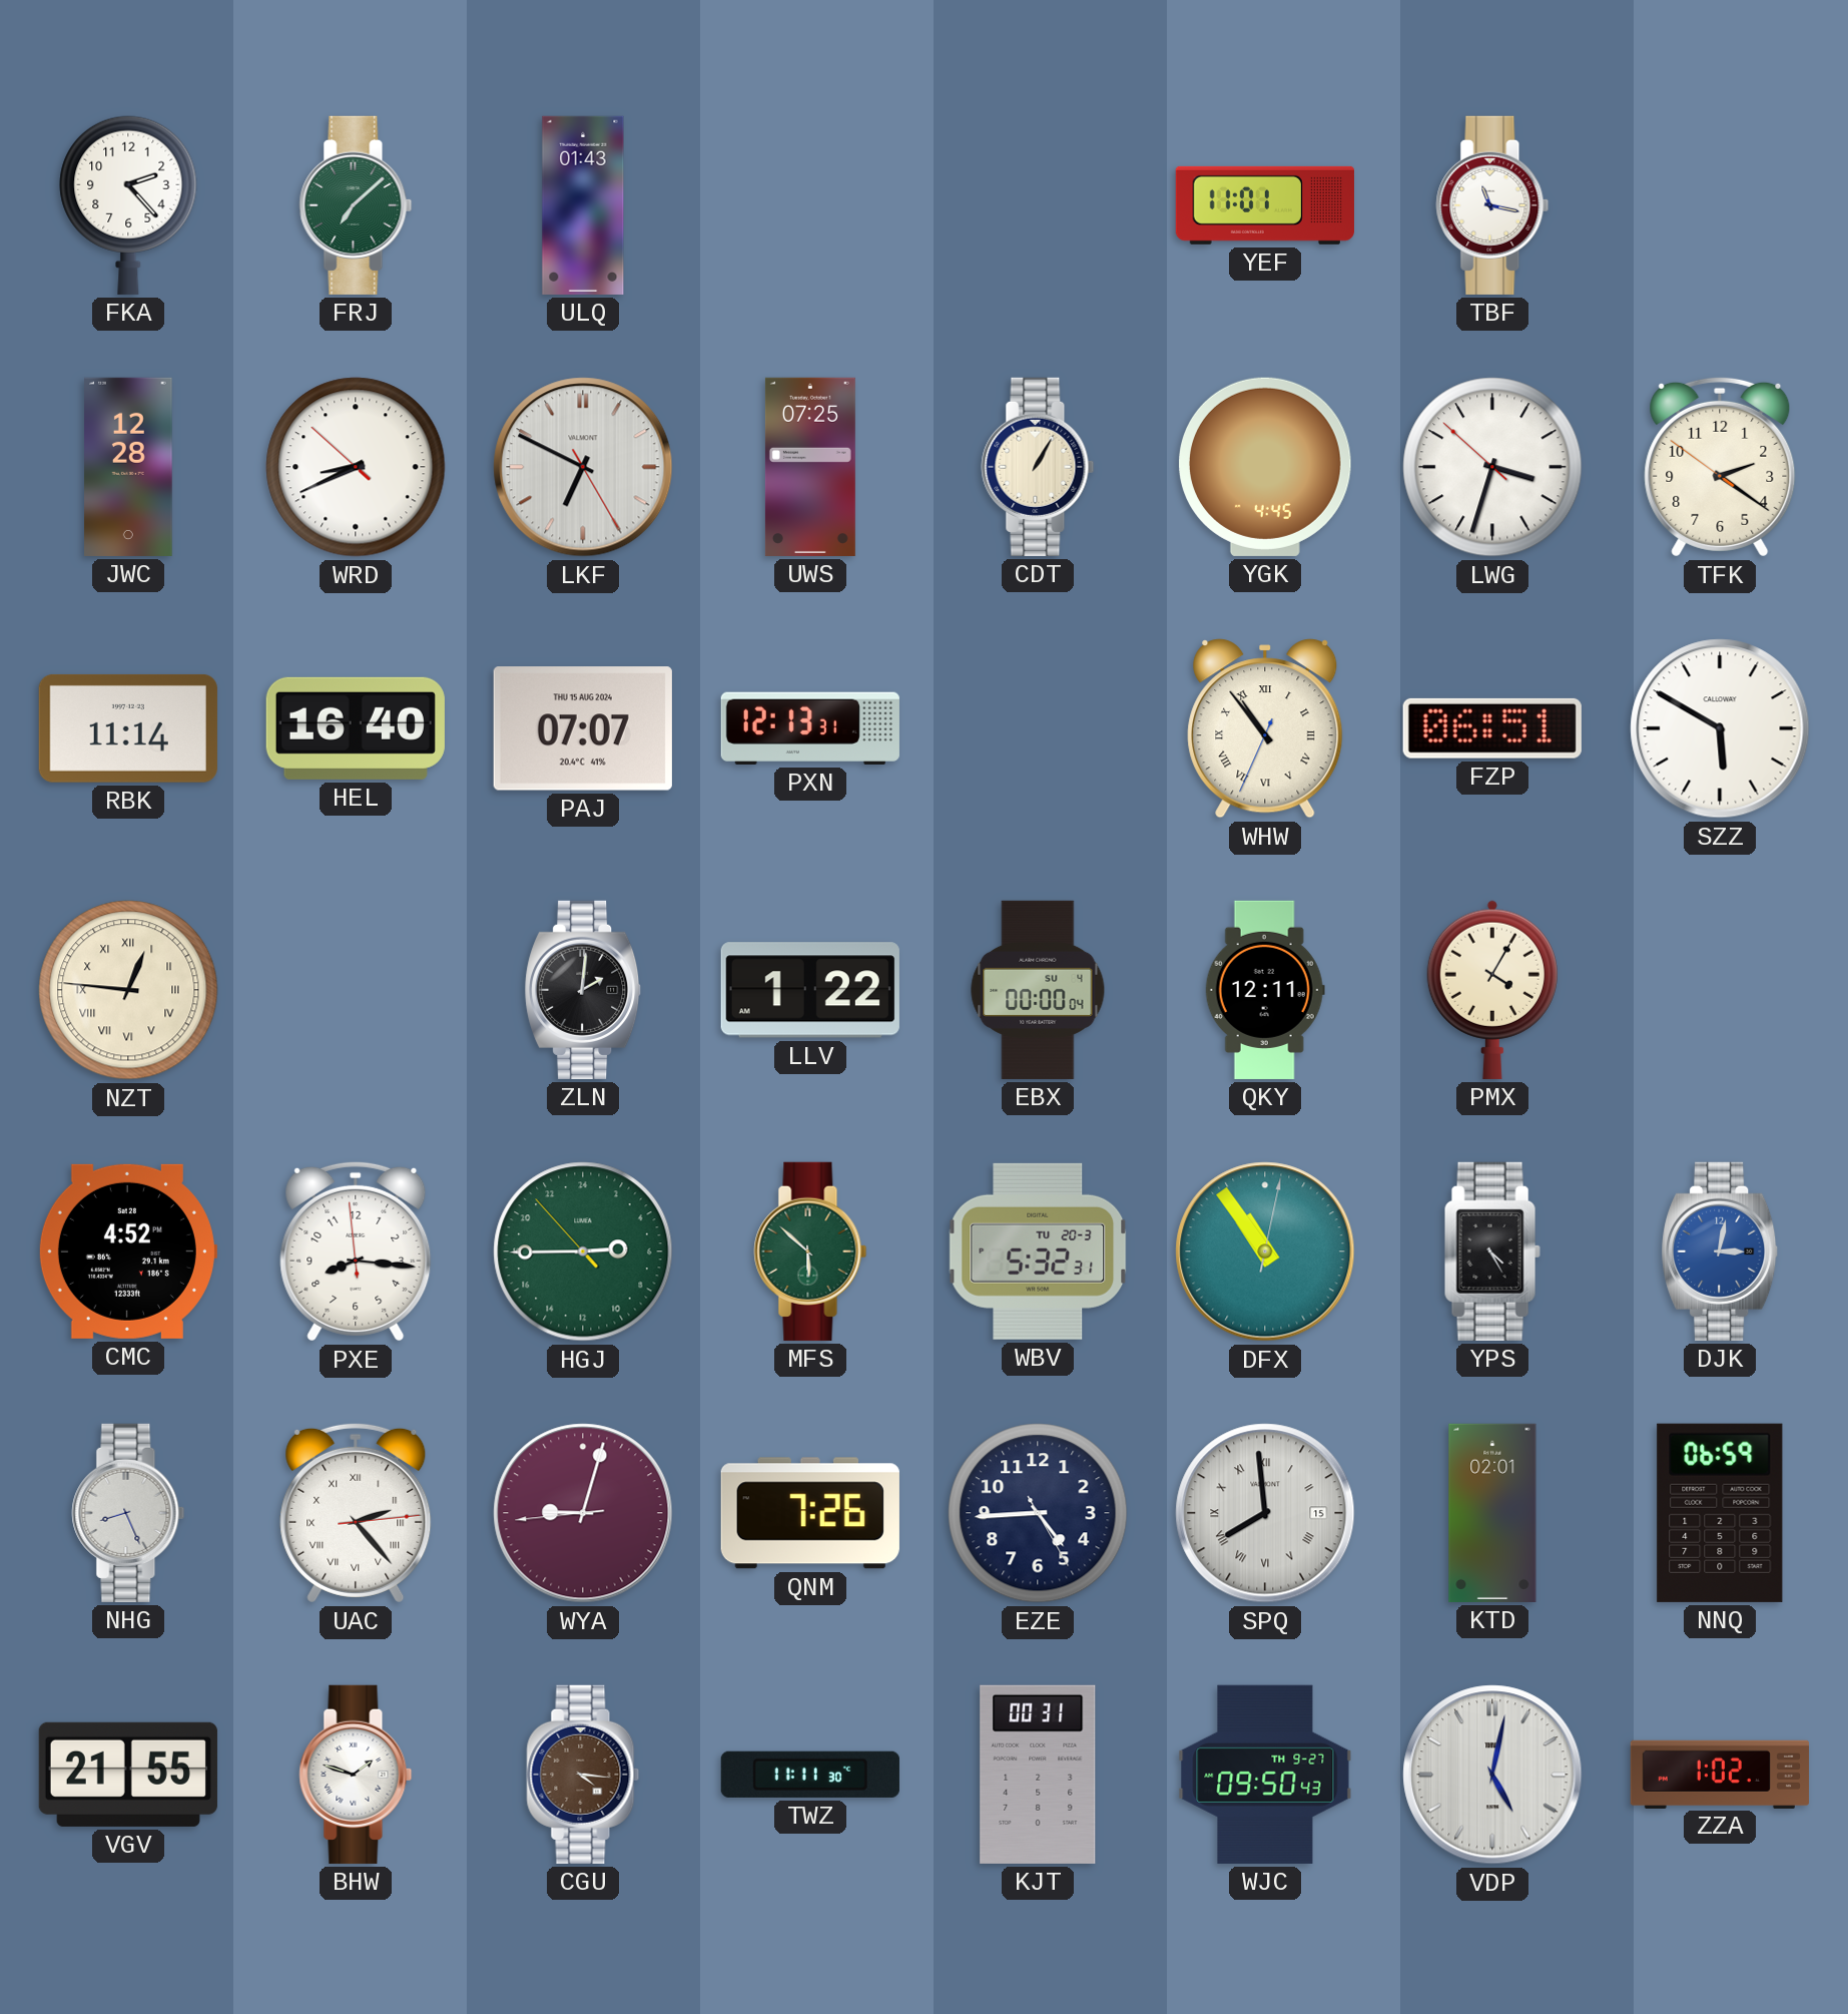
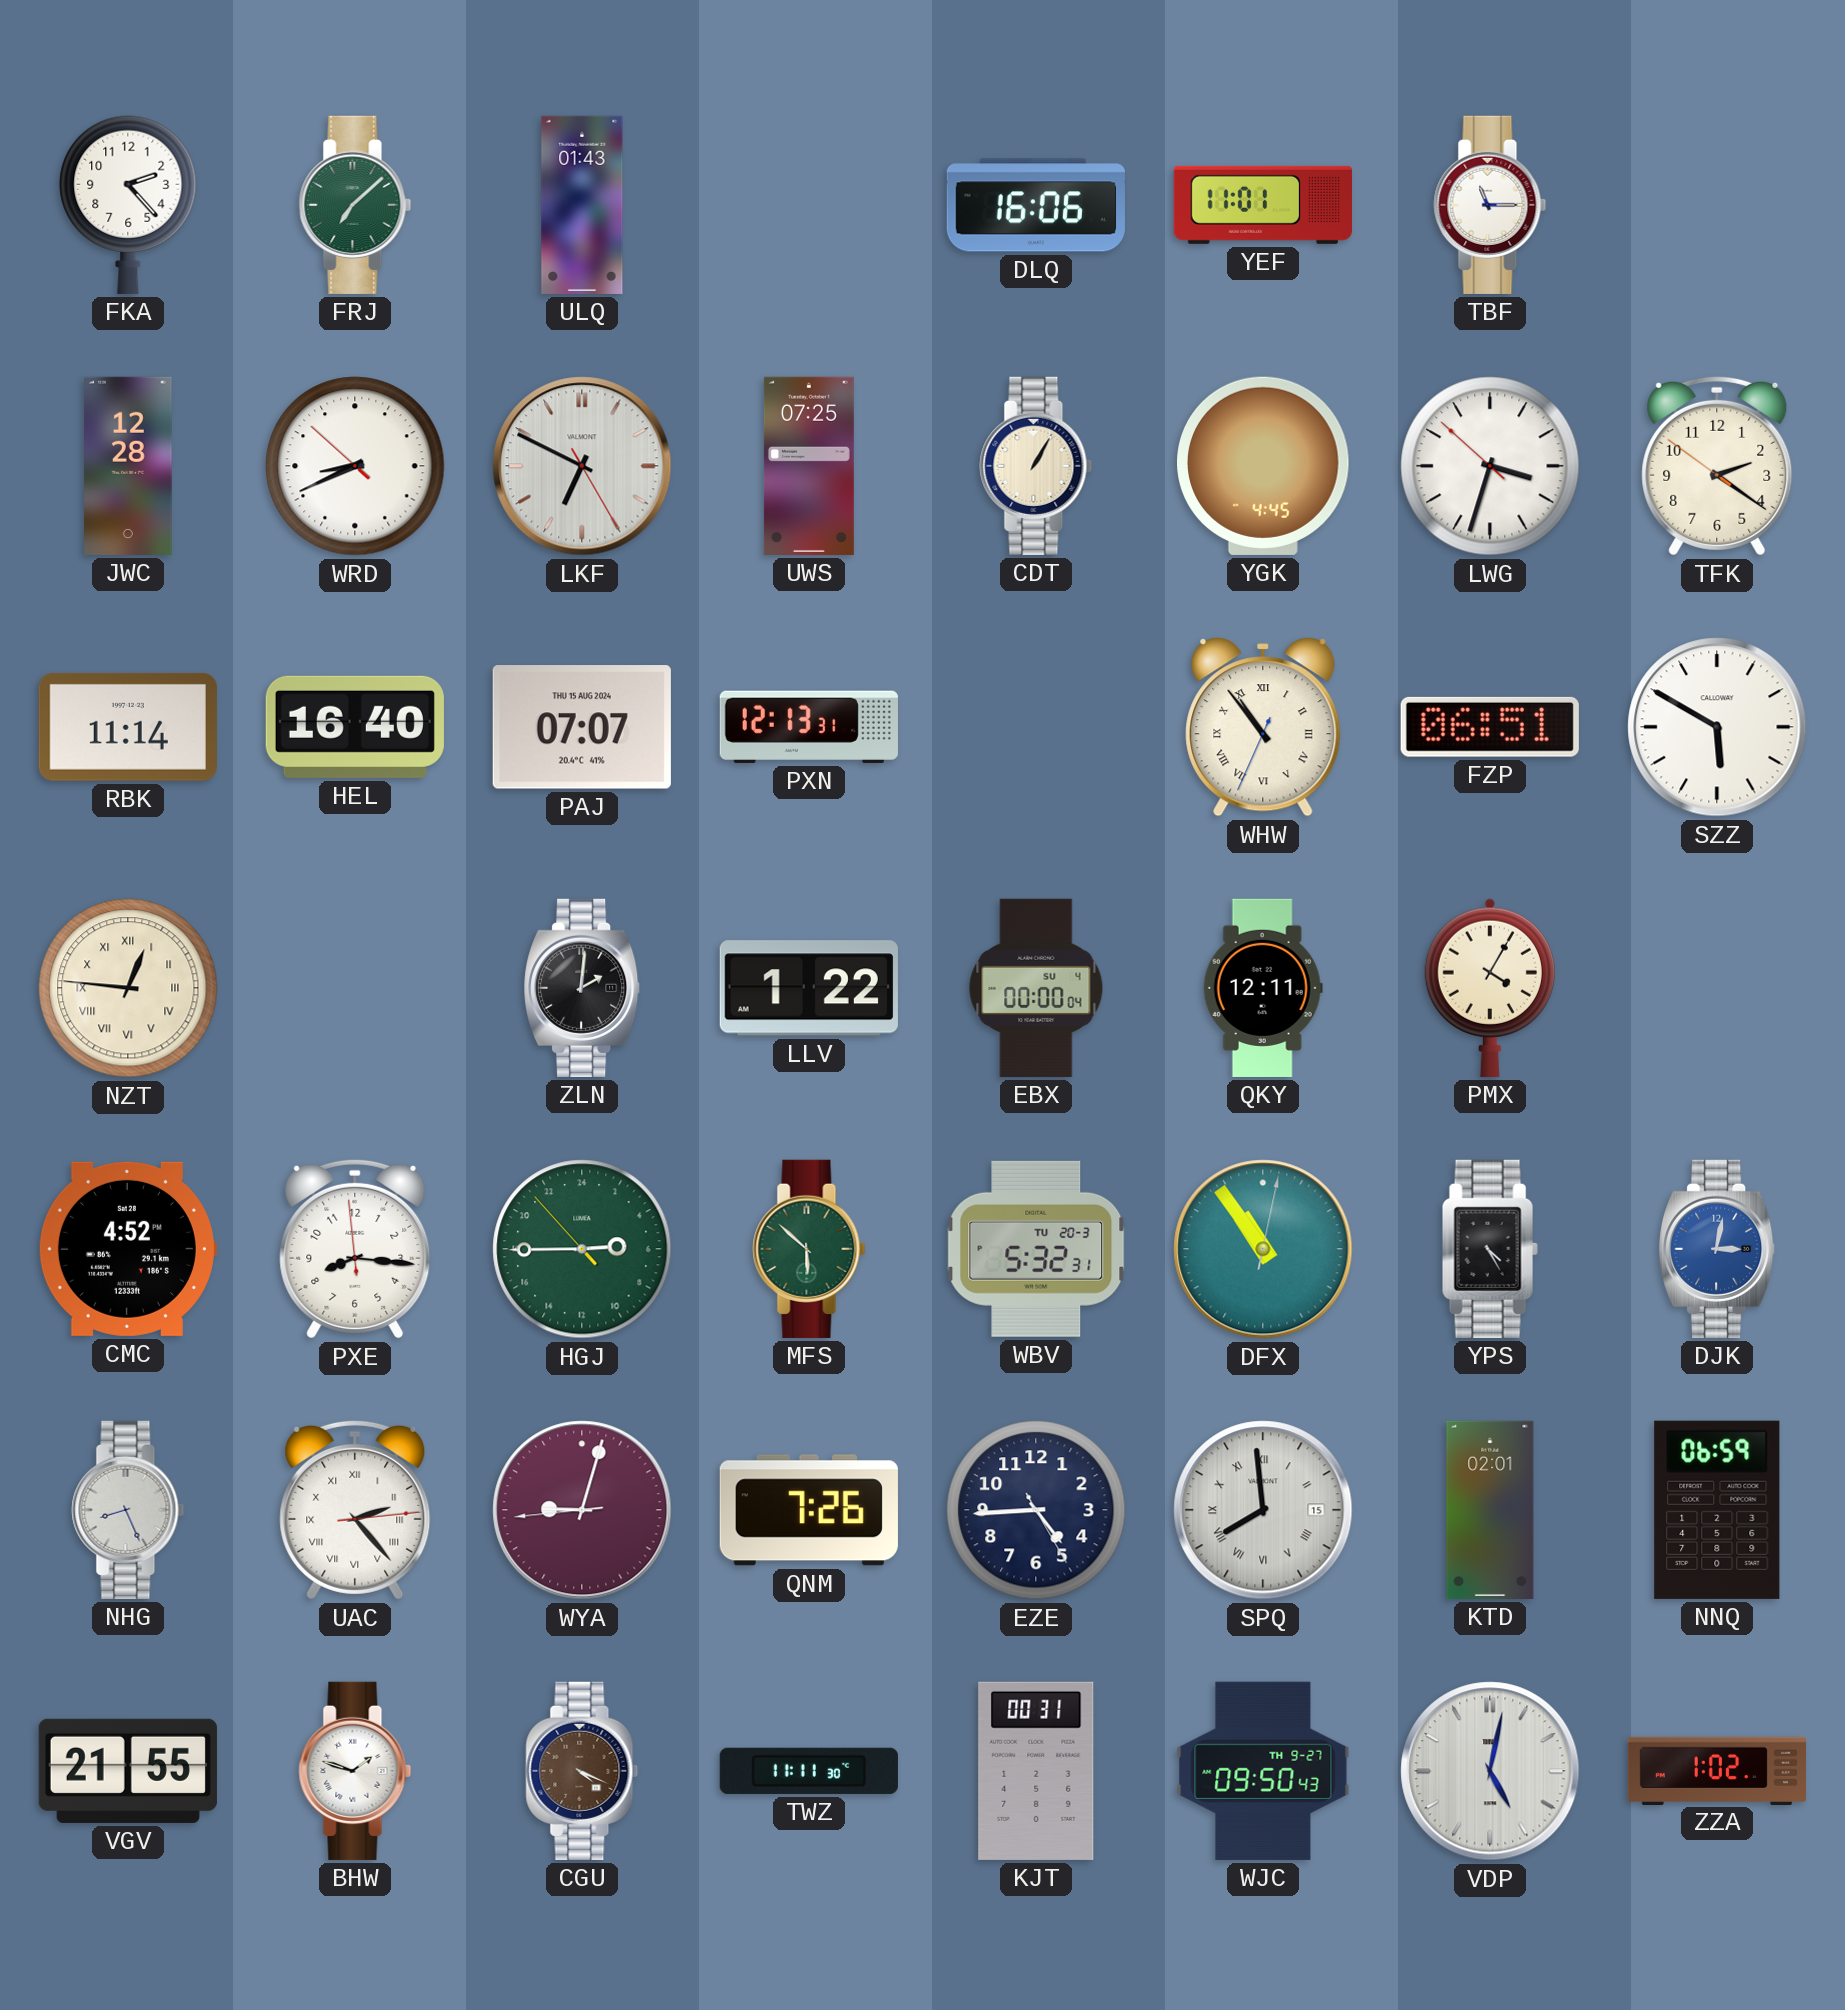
DLQ: none -> 16:06
TBF: 11:17 -> 11:15
CGU: 4:16 -> 4:19
